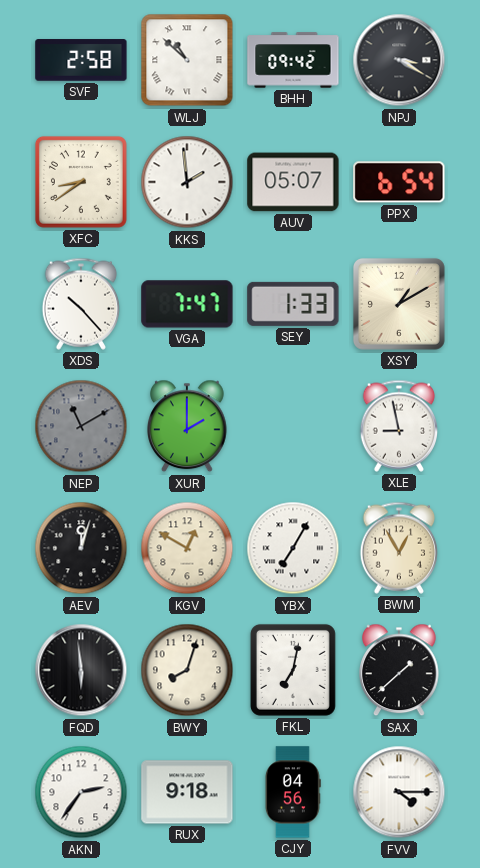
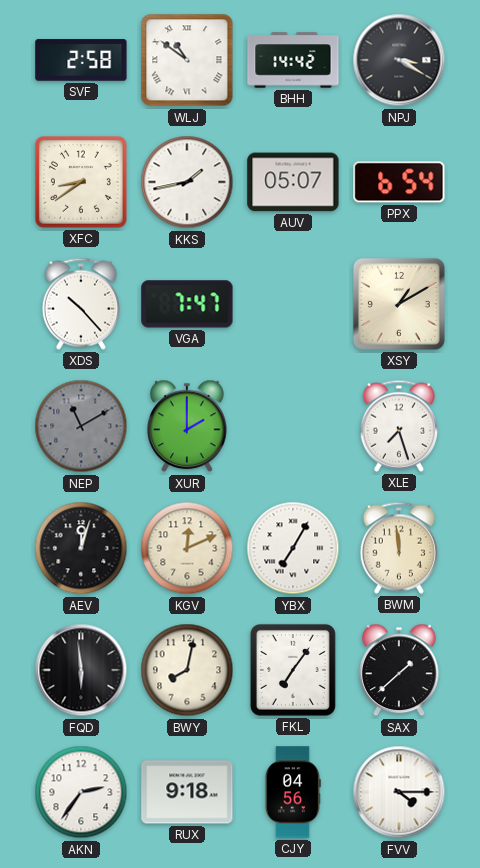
WLJ: 10:52 -> 10:51
BHH: 09:42 -> 14:42
KKS: 1:59 -> 1:43
SEY: 1:33 -> none
XLE: 8:58 -> 7:27
KGV: 12:50 -> 12:11
BWM: 12:55 -> 11:59
BWY: 8:03 -> 8:02
FKL: 7:02 -> 7:06
